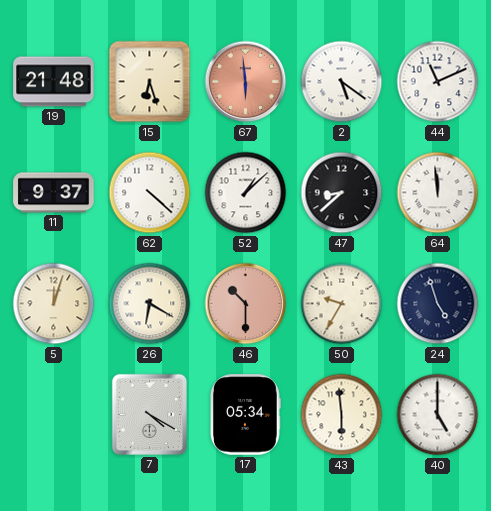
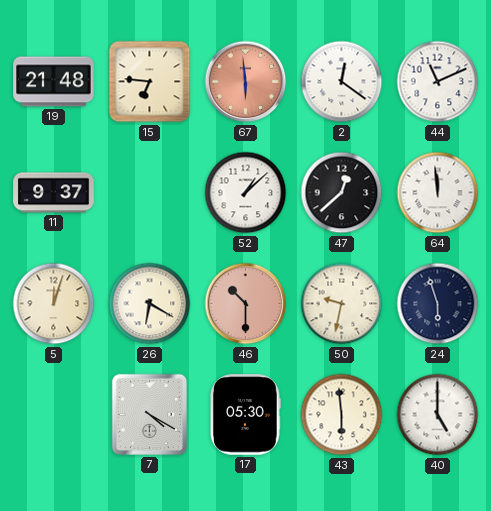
15: 6:27 -> 6:46
2: 5:21 -> 12:21
62: 4:22 -> none
47: 8:38 -> 12:38
50: 9:35 -> 9:32
24: 4:57 -> 5:57
17: 05:34 -> 05:30
